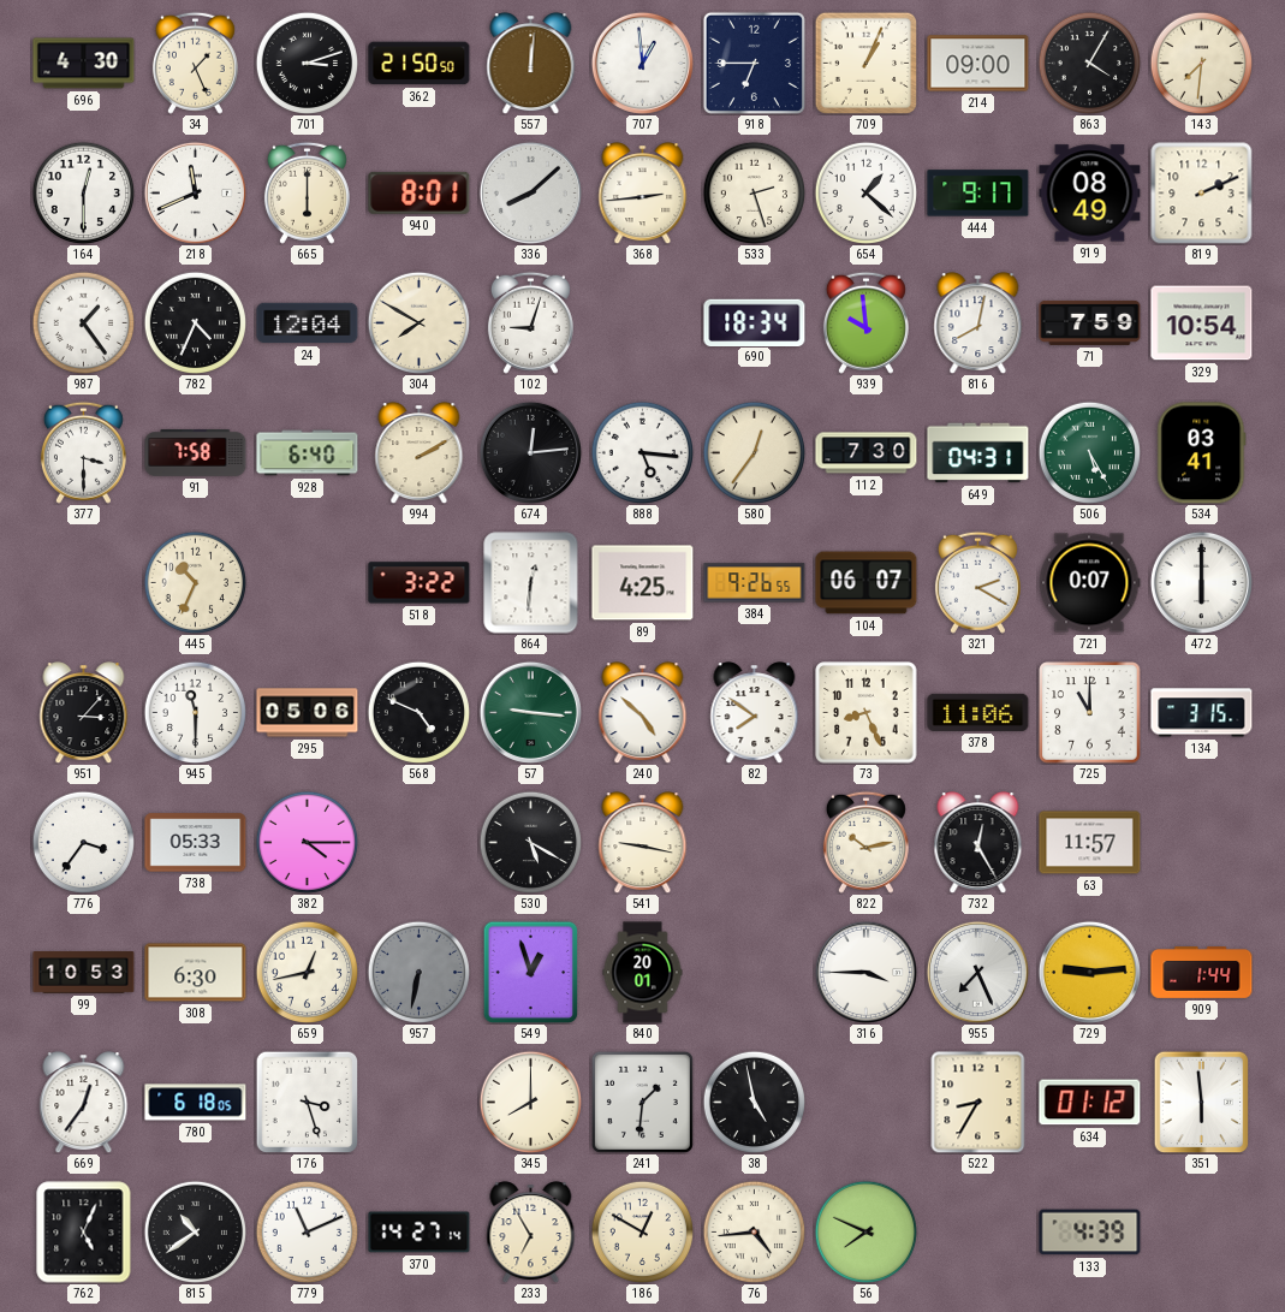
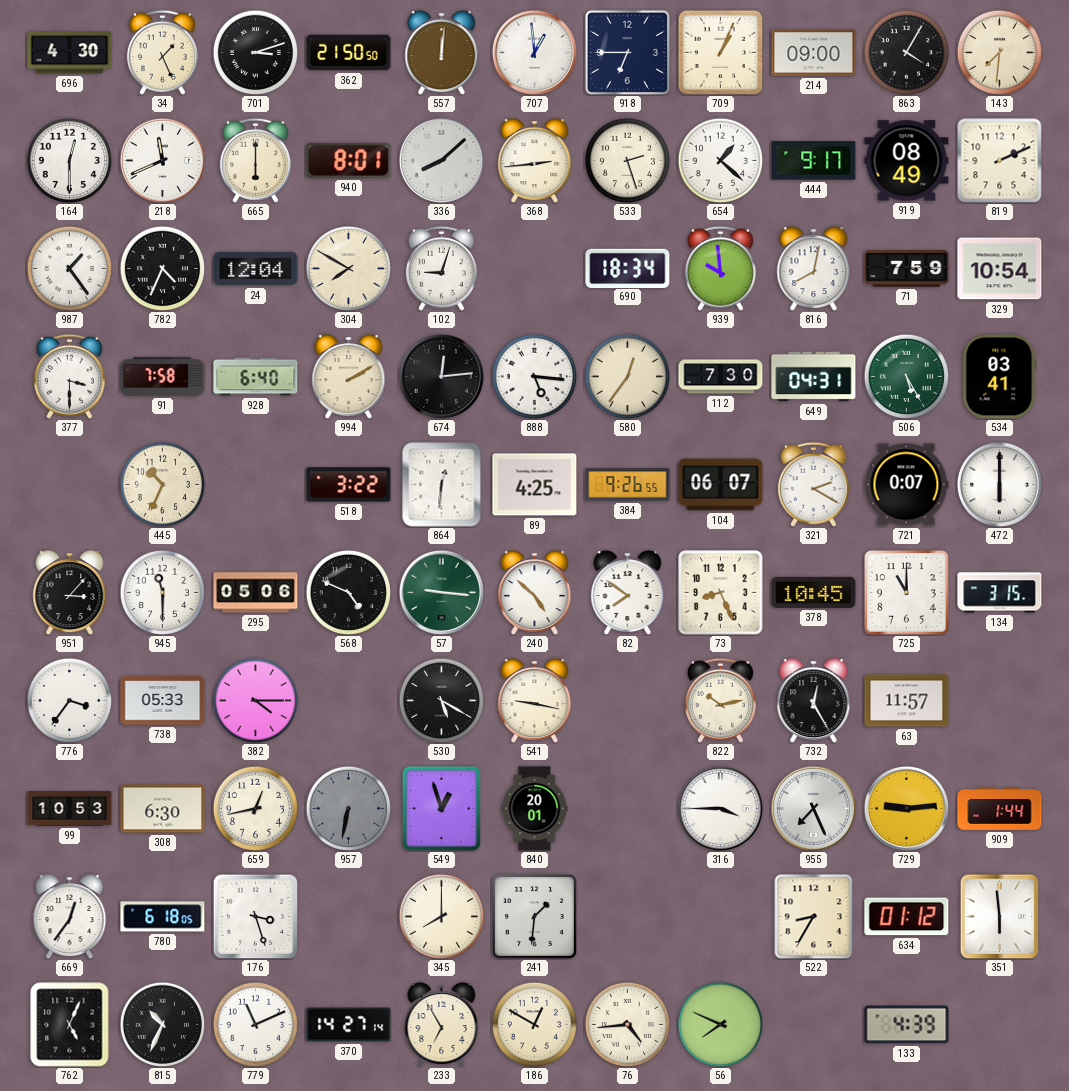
378: 11:06 -> 10:45
38: 4:58 -> none
815: 10:39 -> 10:34
